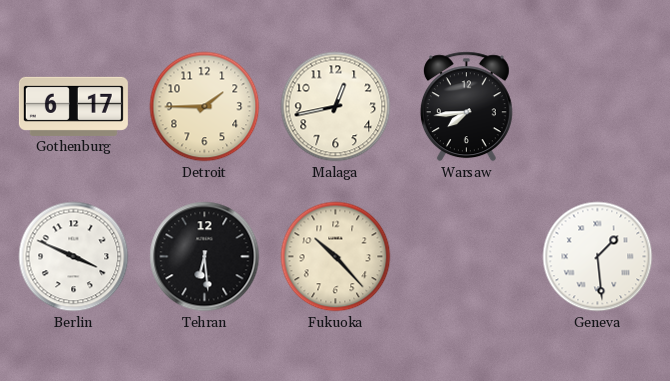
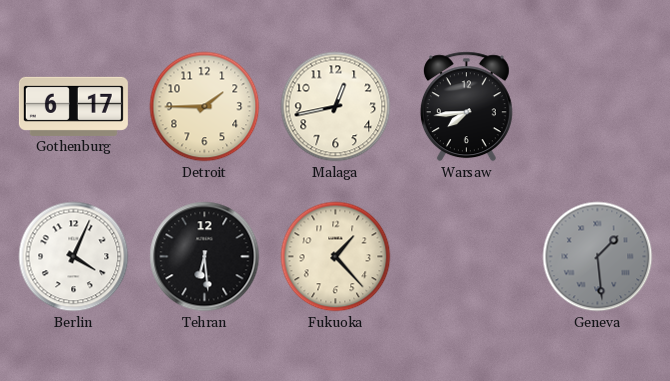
Berlin: 3:49 -> 4:04
Fukuoka: 10:23 -> 1:23
Geneva dial: white -> grey
